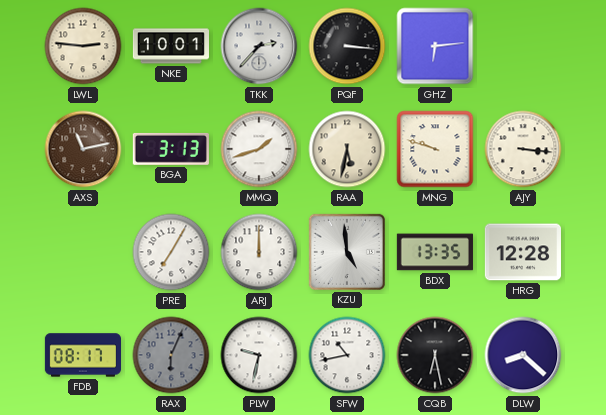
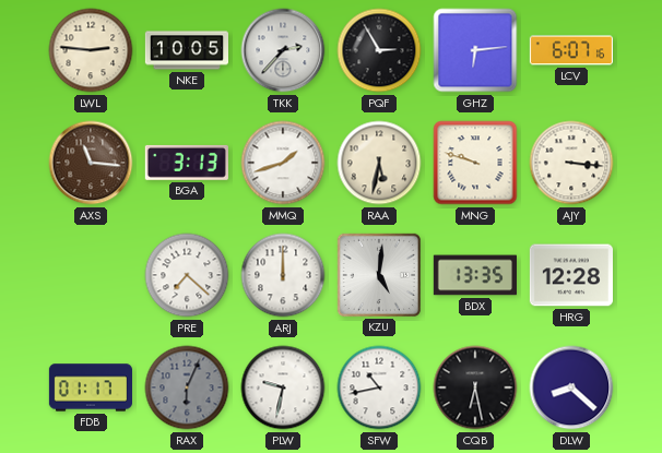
NKE: 10:01 -> 10:05
PQF: 3:16 -> 2:55
LCV: none -> 6:07
AXS: 11:13 -> 11:16
PRE: 7:05 -> 7:22
KZU: 4:59 -> 5:01
FDB: 08:17 -> 01:17
